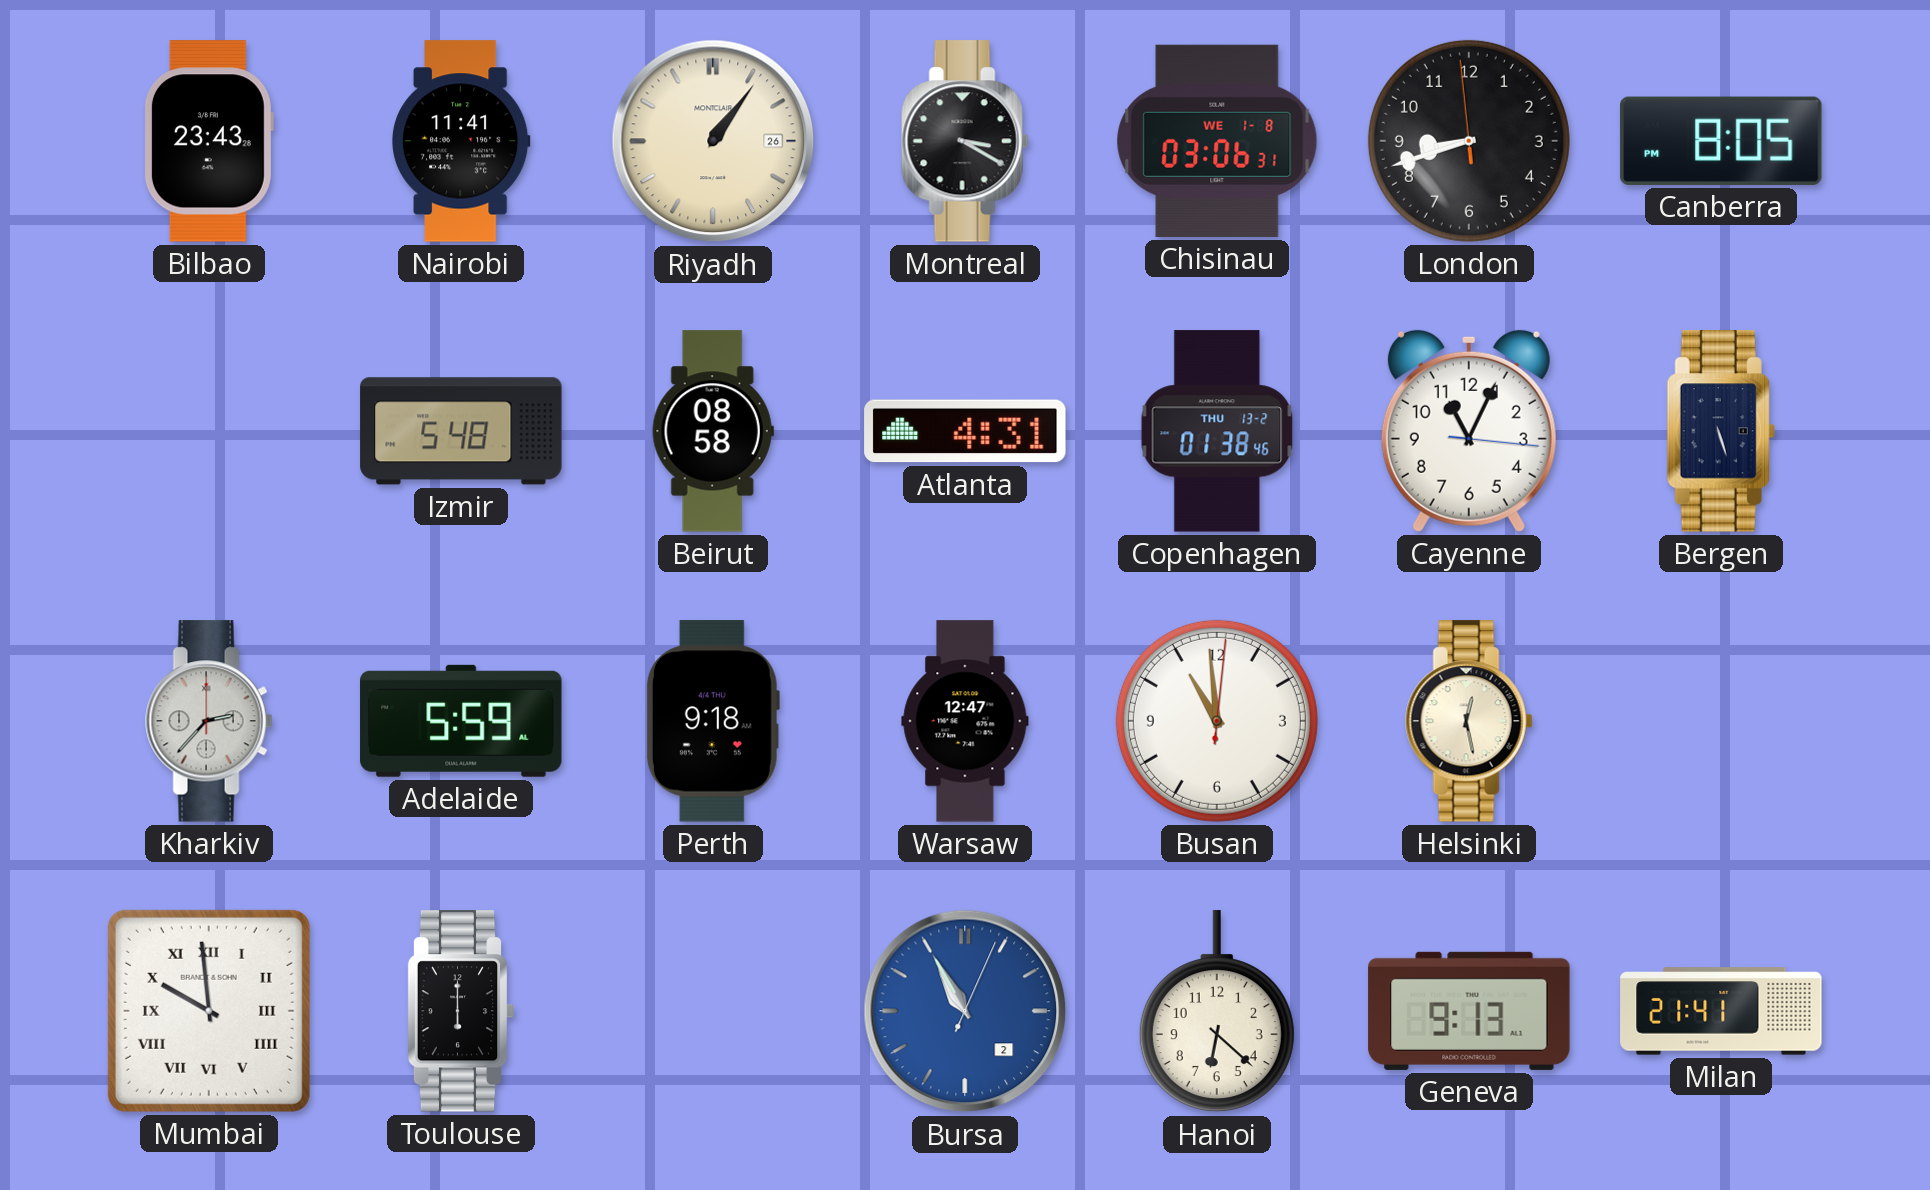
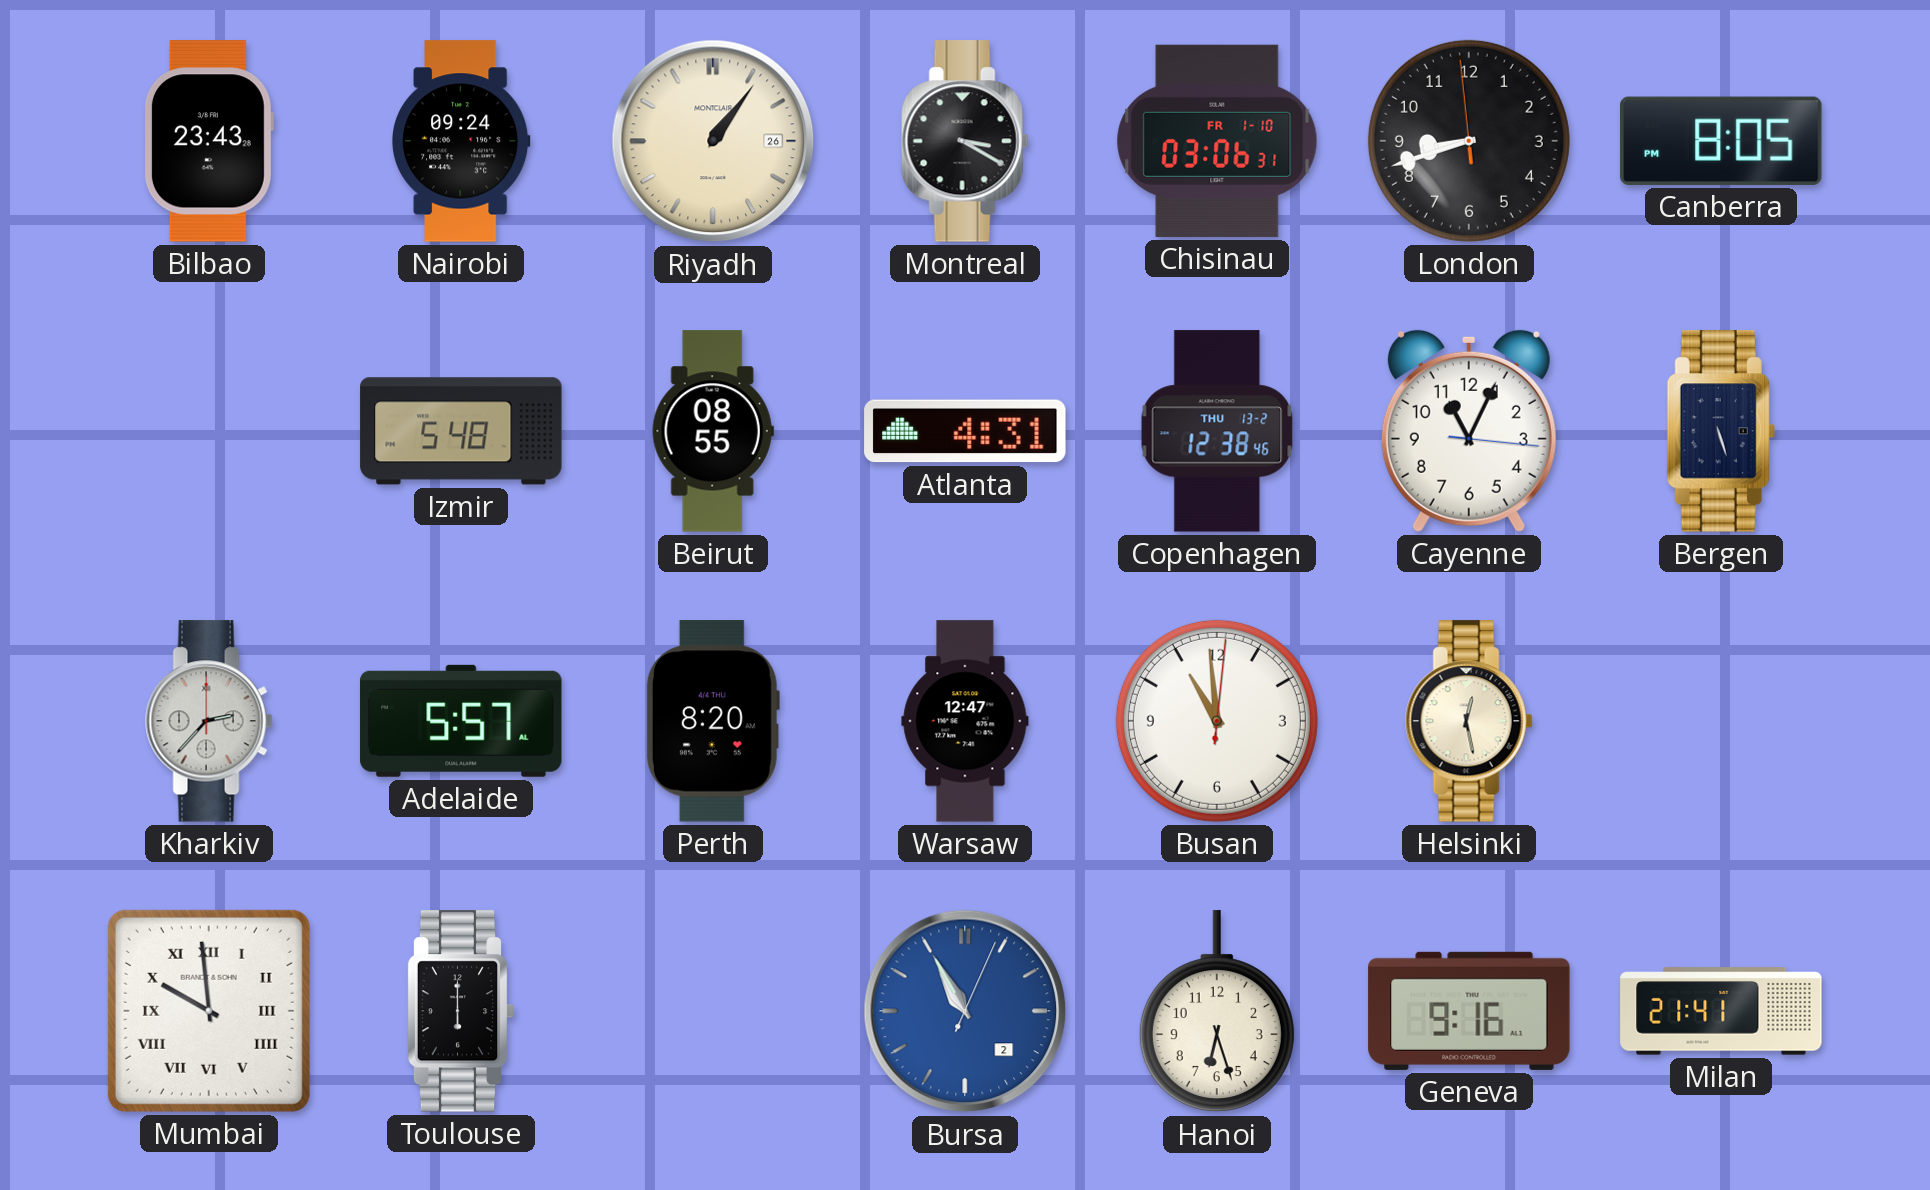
Nairobi: 11:41 -> 09:24
Chisinau date: WE 1-8 -> FR 1-10
Beirut: 08:58 -> 08:55
Copenhagen: 01:38 -> 12:38
Adelaide: 5:59 -> 5:57
Perth: 9:18 -> 8:20
Hanoi: 6:22 -> 6:27
Geneva: 9:13 -> 9:16
